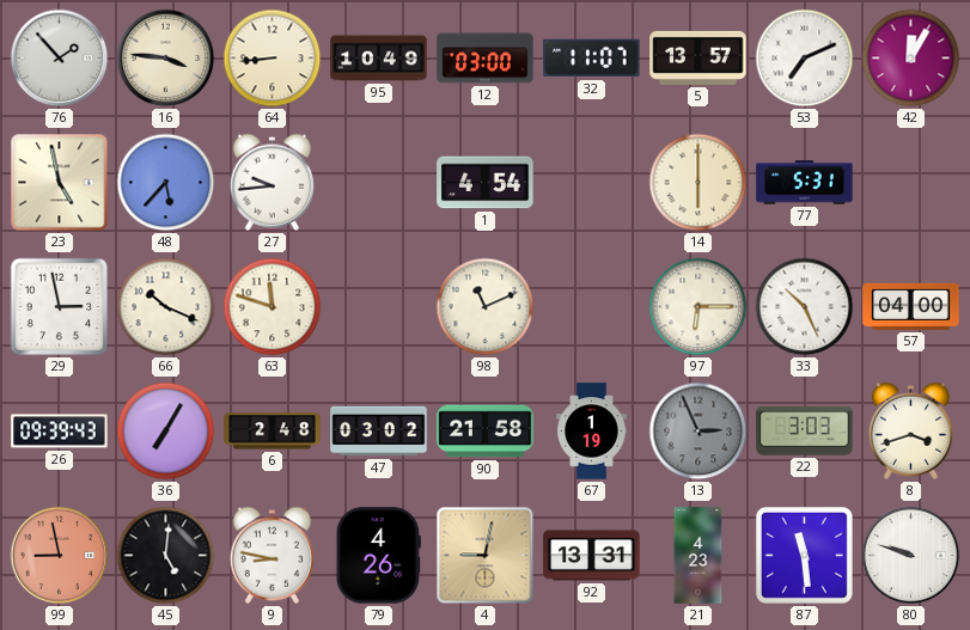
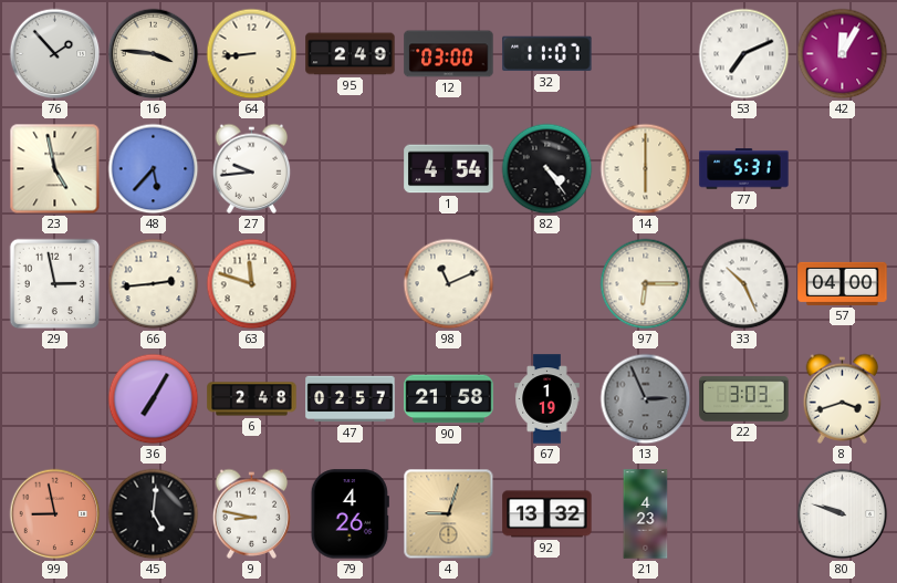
95: 10:49 -> 2:49
5: 13:57 -> none
82: none -> 4:24
66: 10:19 -> 2:44
26: 09:39 -> none
47: 03:02 -> 02:57
4: 9:02 -> 9:03
92: 13:31 -> 13:32
87: 11:29 -> none
